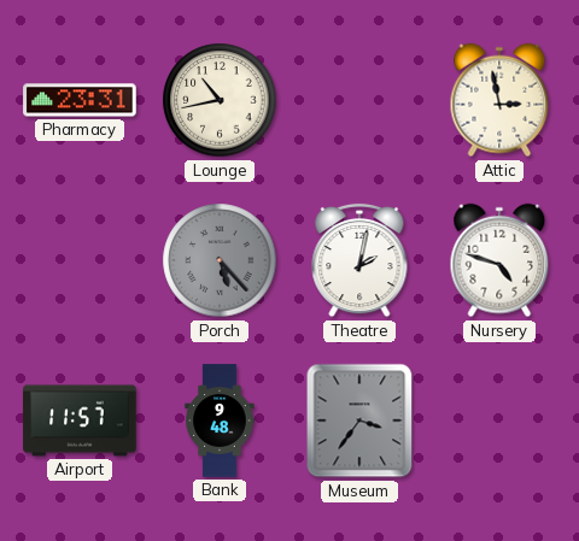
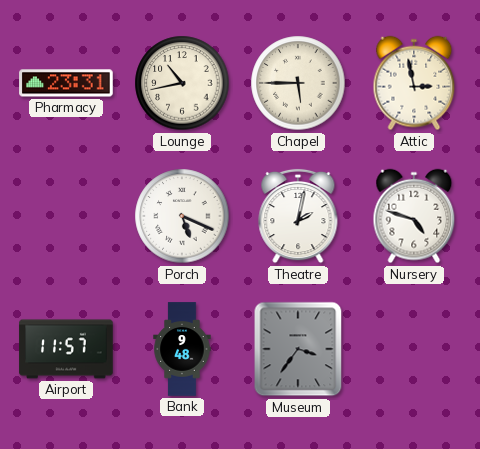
Chapel: none -> 5:45
Porch: 5:23 -> 5:19
Porch dial: grey -> white
